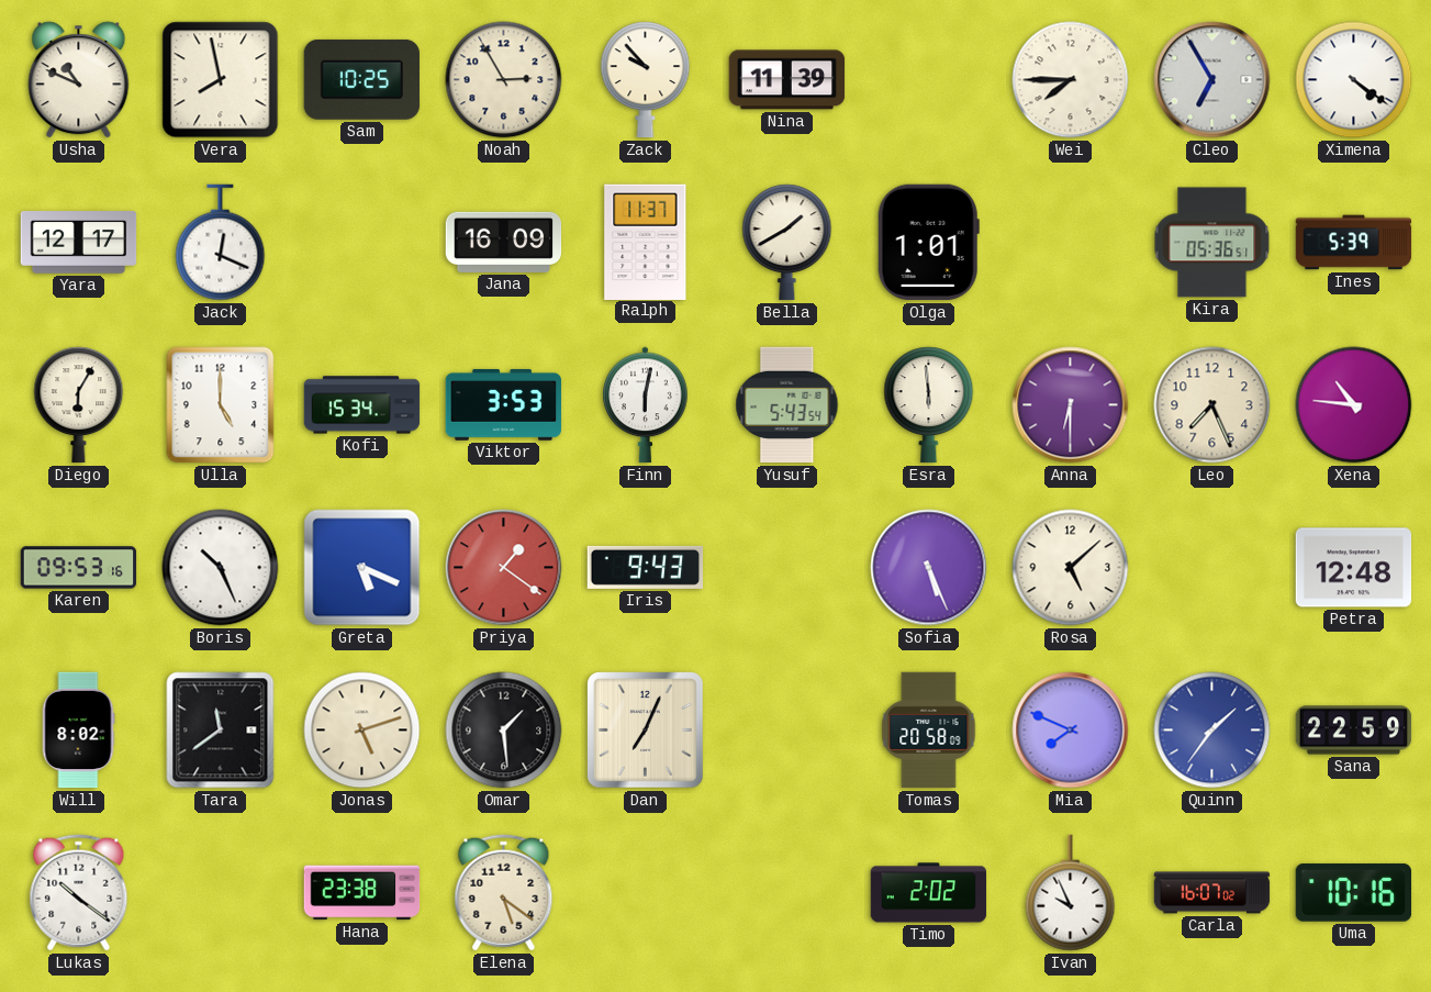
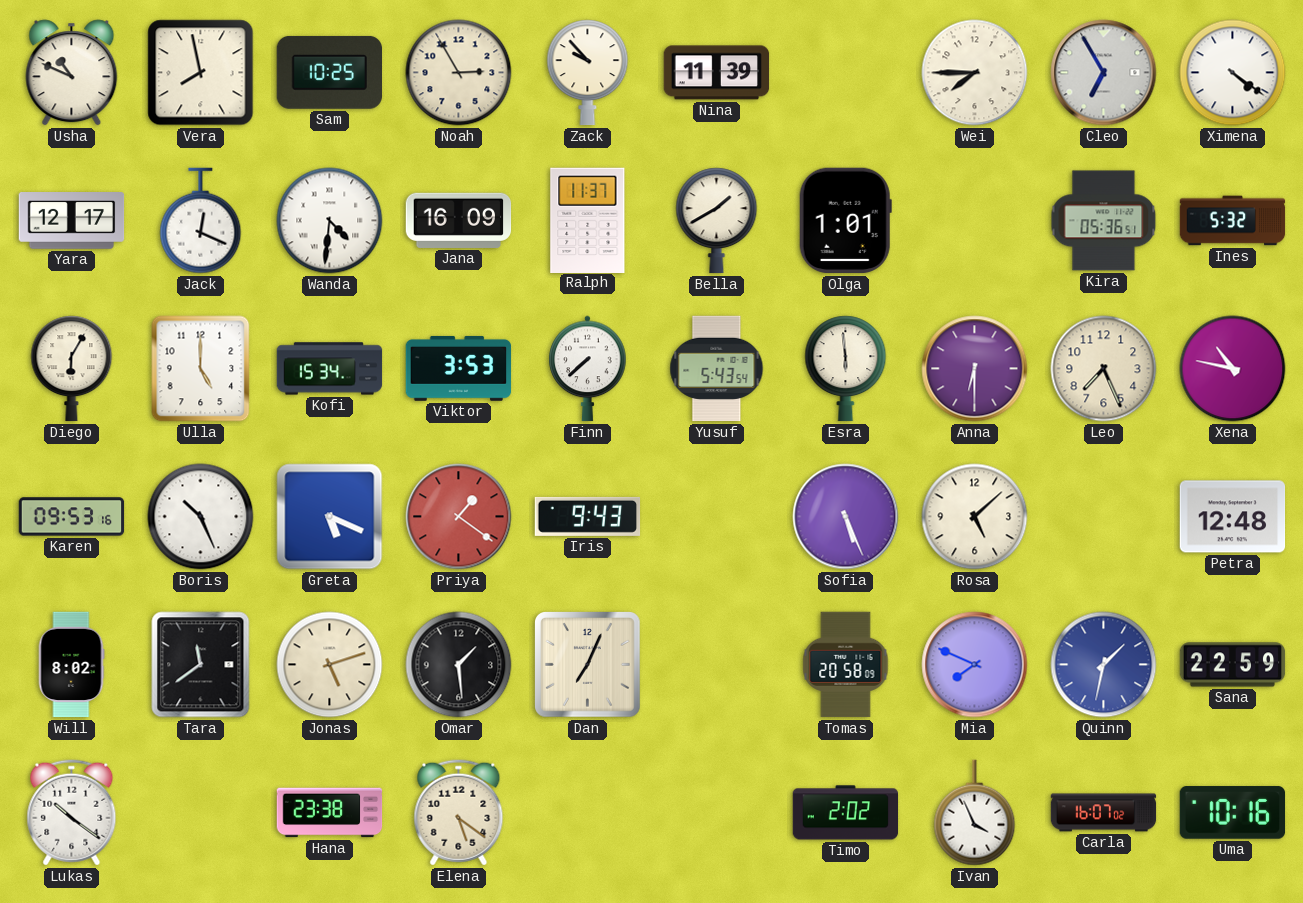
Wanda: none -> 4:31
Ines: 5:39 -> 5:32
Finn: 6:02 -> 7:38
Xena: 10:46 -> 10:47
Quinn: 1:36 -> 1:32
Ivan: 9:56 -> 3:56
